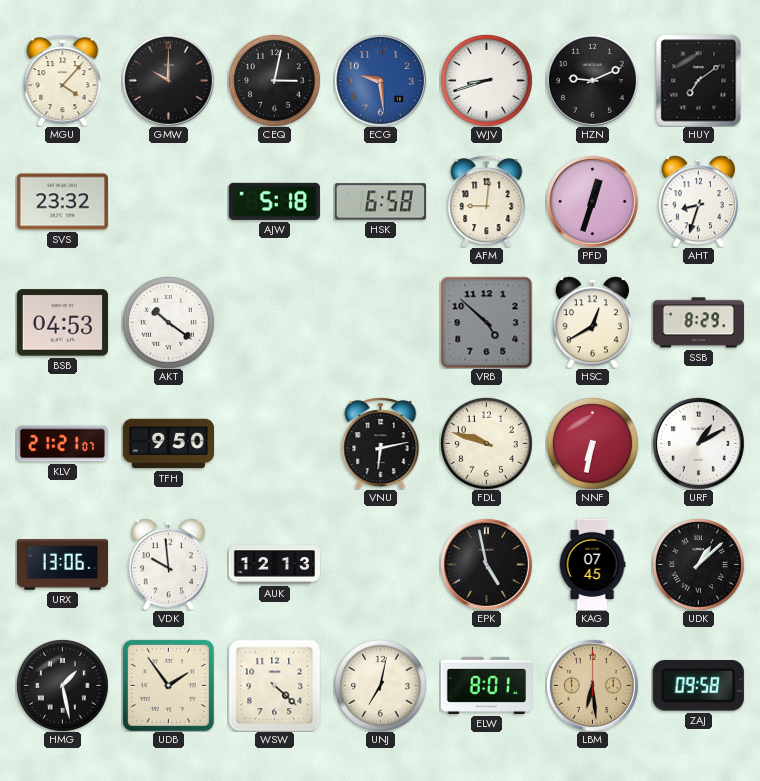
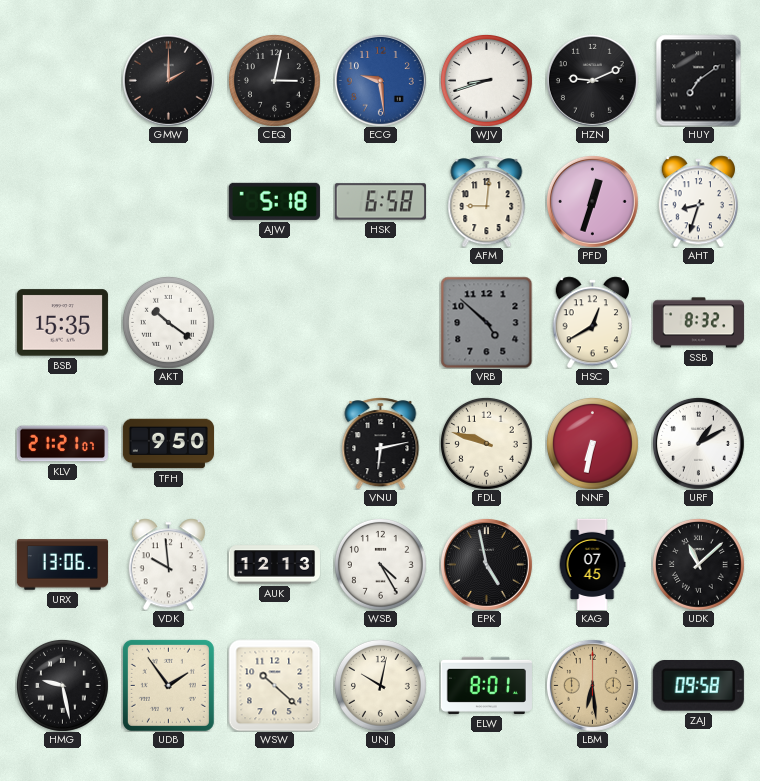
MGU: 4:07 -> none
GMW: 10:00 -> 2:00
SVS: 23:32 -> none
BSB: 04:53 -> 15:35
SSB: 8:29 -> 8:32
WSB: none -> 4:25
UDK: 1:08 -> 11:08
HMG: 1:28 -> 9:28
WSW: 4:22 -> 10:22
UNJ: 7:02 -> 10:02
